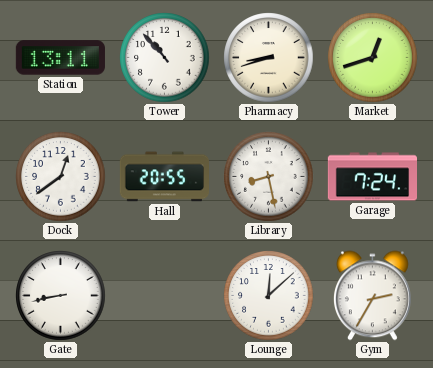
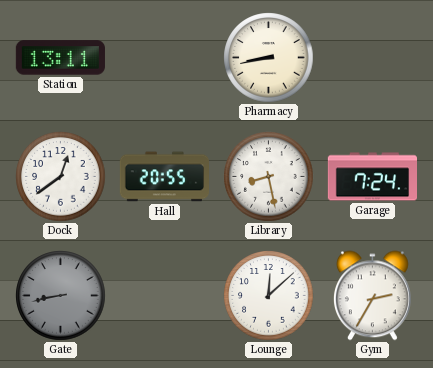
Tower: 10:53 -> none
Pharmacy: 8:42 -> 8:43
Market: 12:42 -> none
Gate dial: white -> grey
